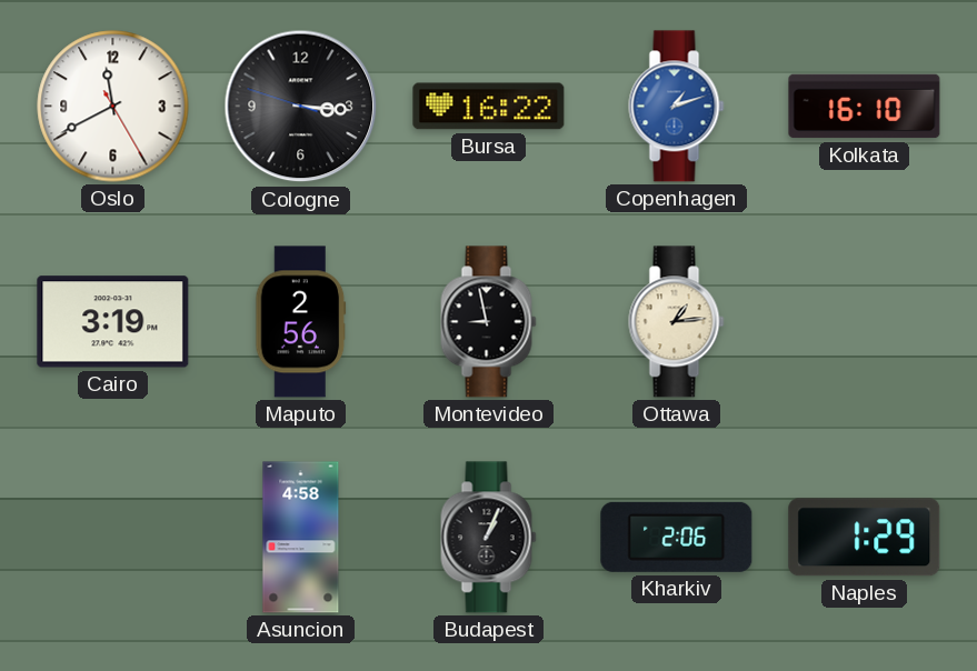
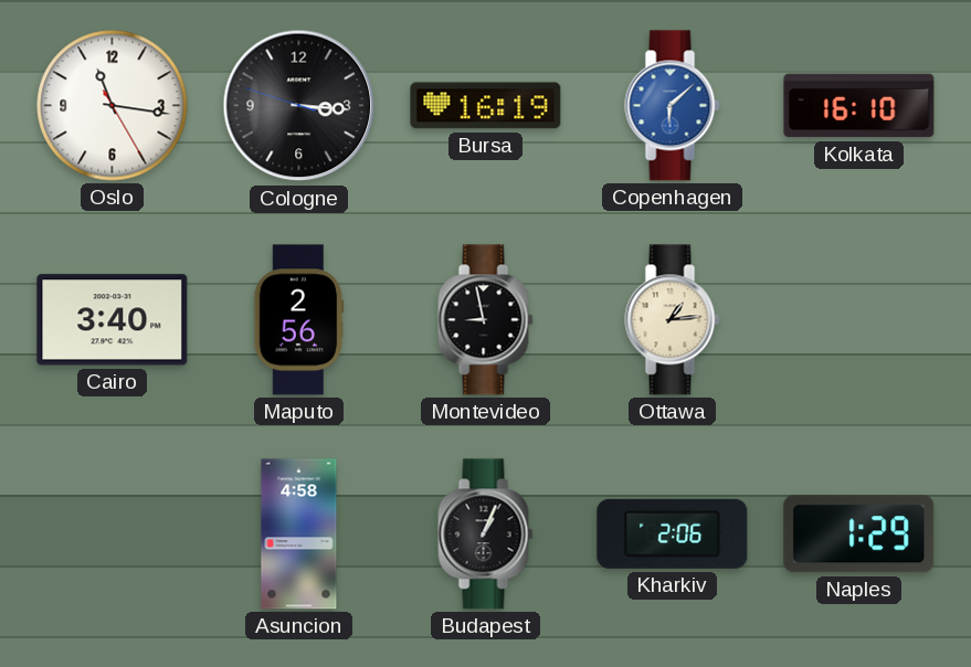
Oslo: 11:40 -> 11:16
Bursa: 16:22 -> 16:19
Copenhagen: 1:12 -> 6:08
Cairo: 3:19 -> 3:40
